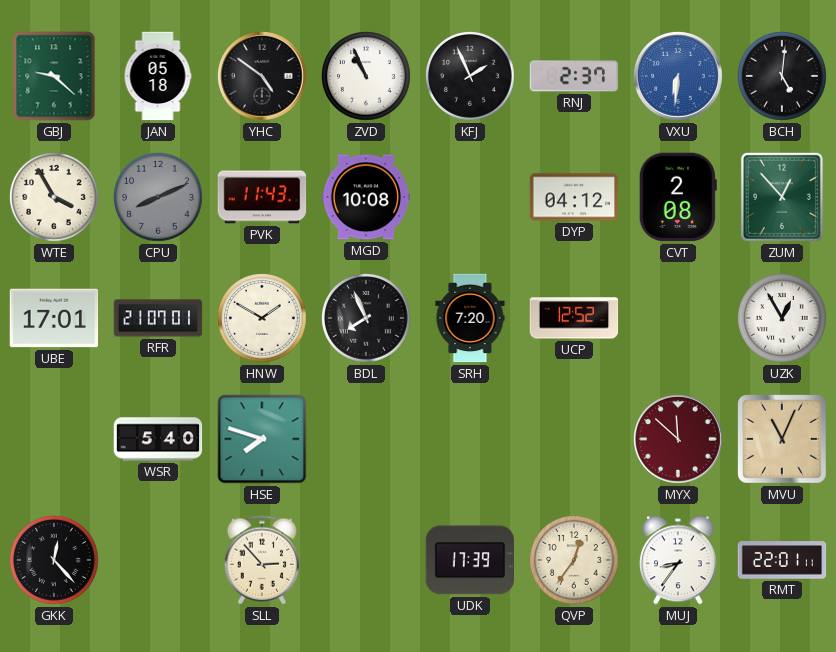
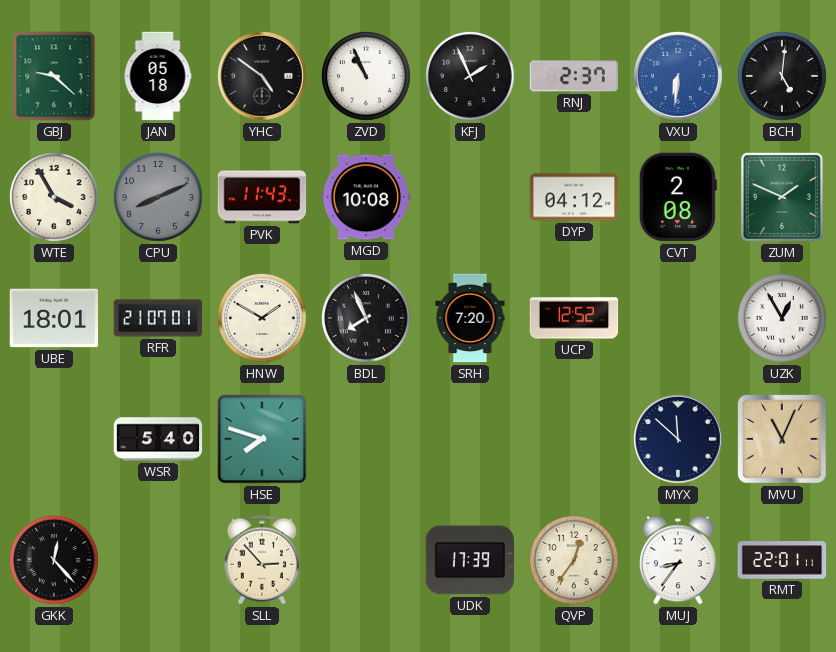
ZUM: 12:53 -> 1:49
UBE: 17:01 -> 18:01
MYX dial: burgundy -> navy
